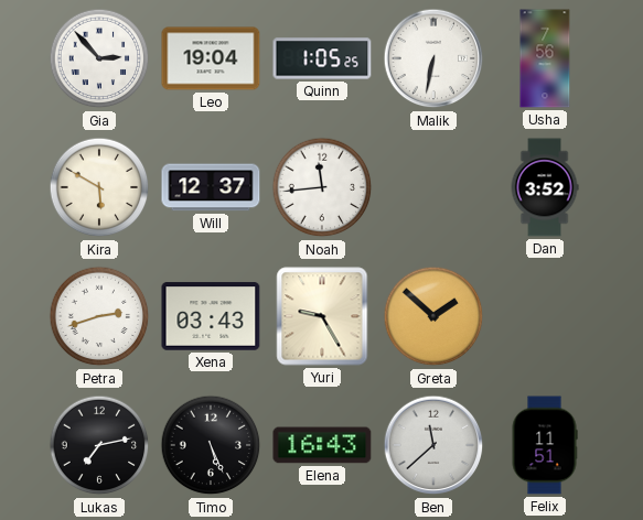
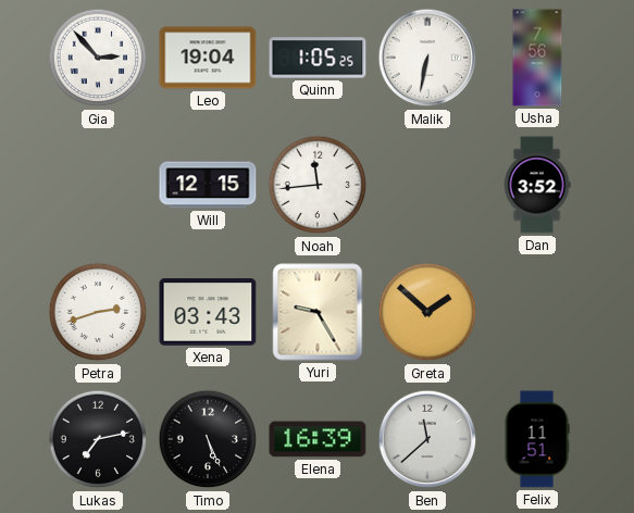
Kira: 5:50 -> none
Will: 12:37 -> 12:15
Elena: 16:43 -> 16:39
